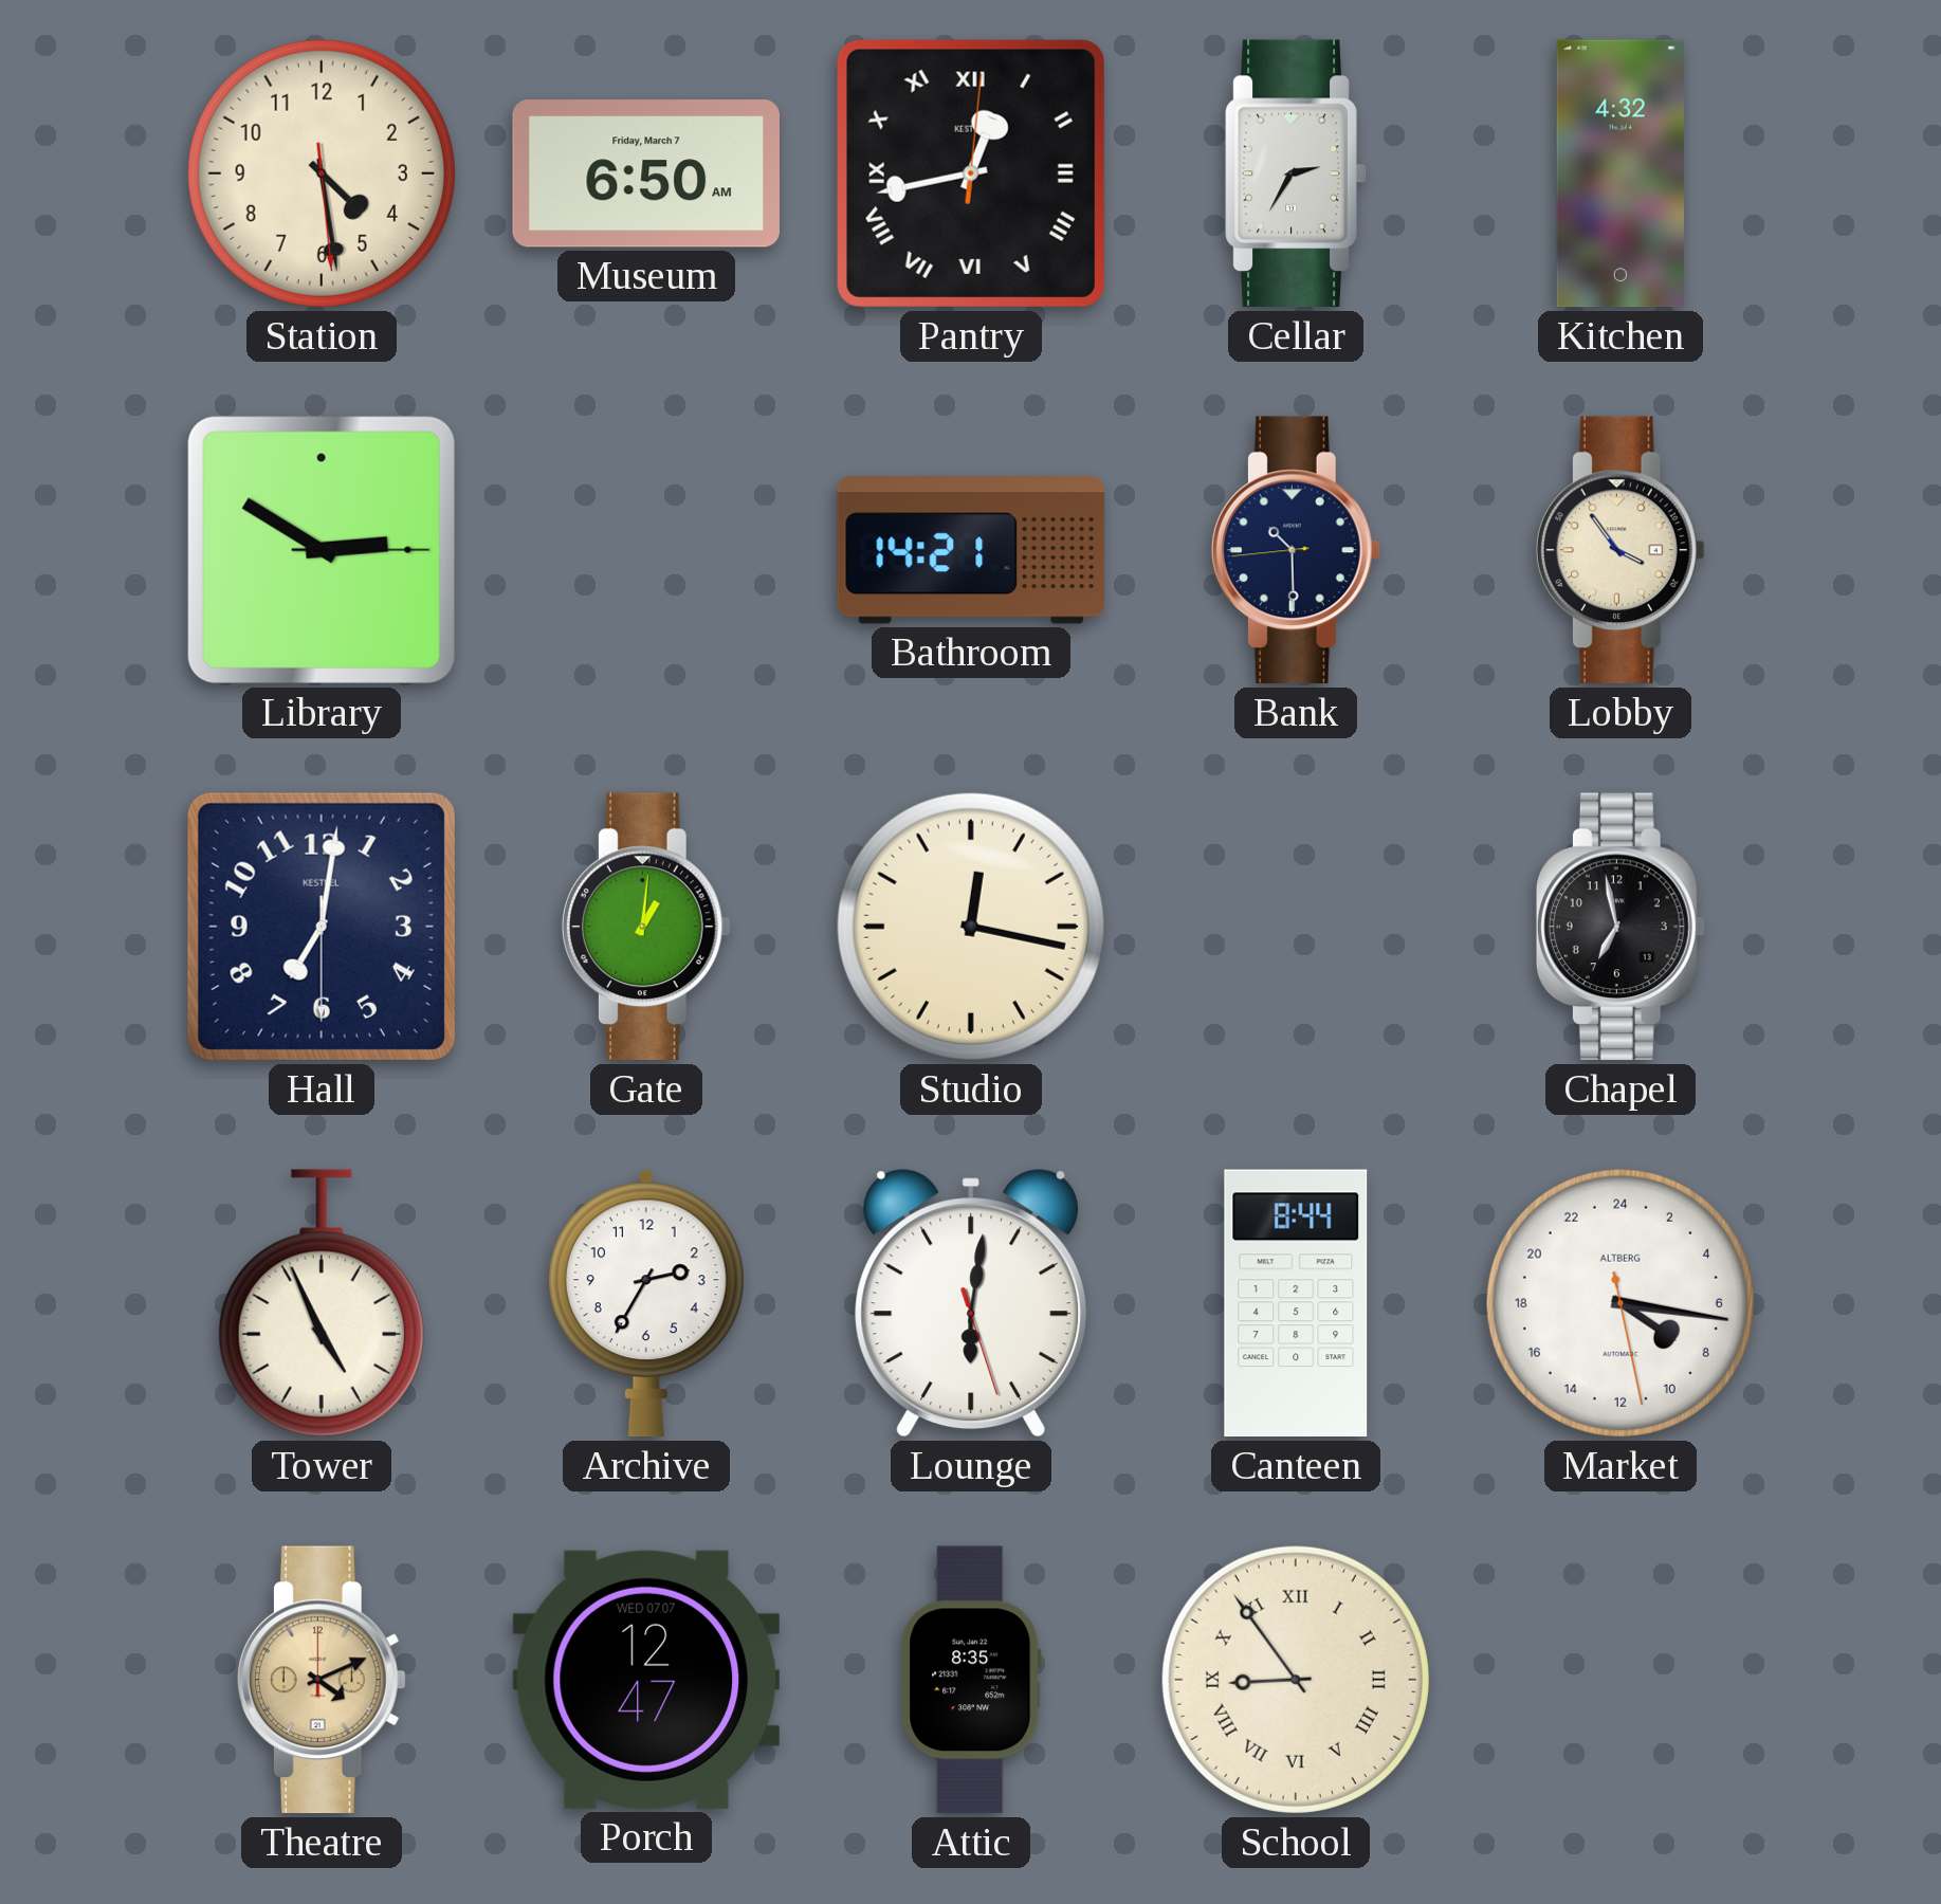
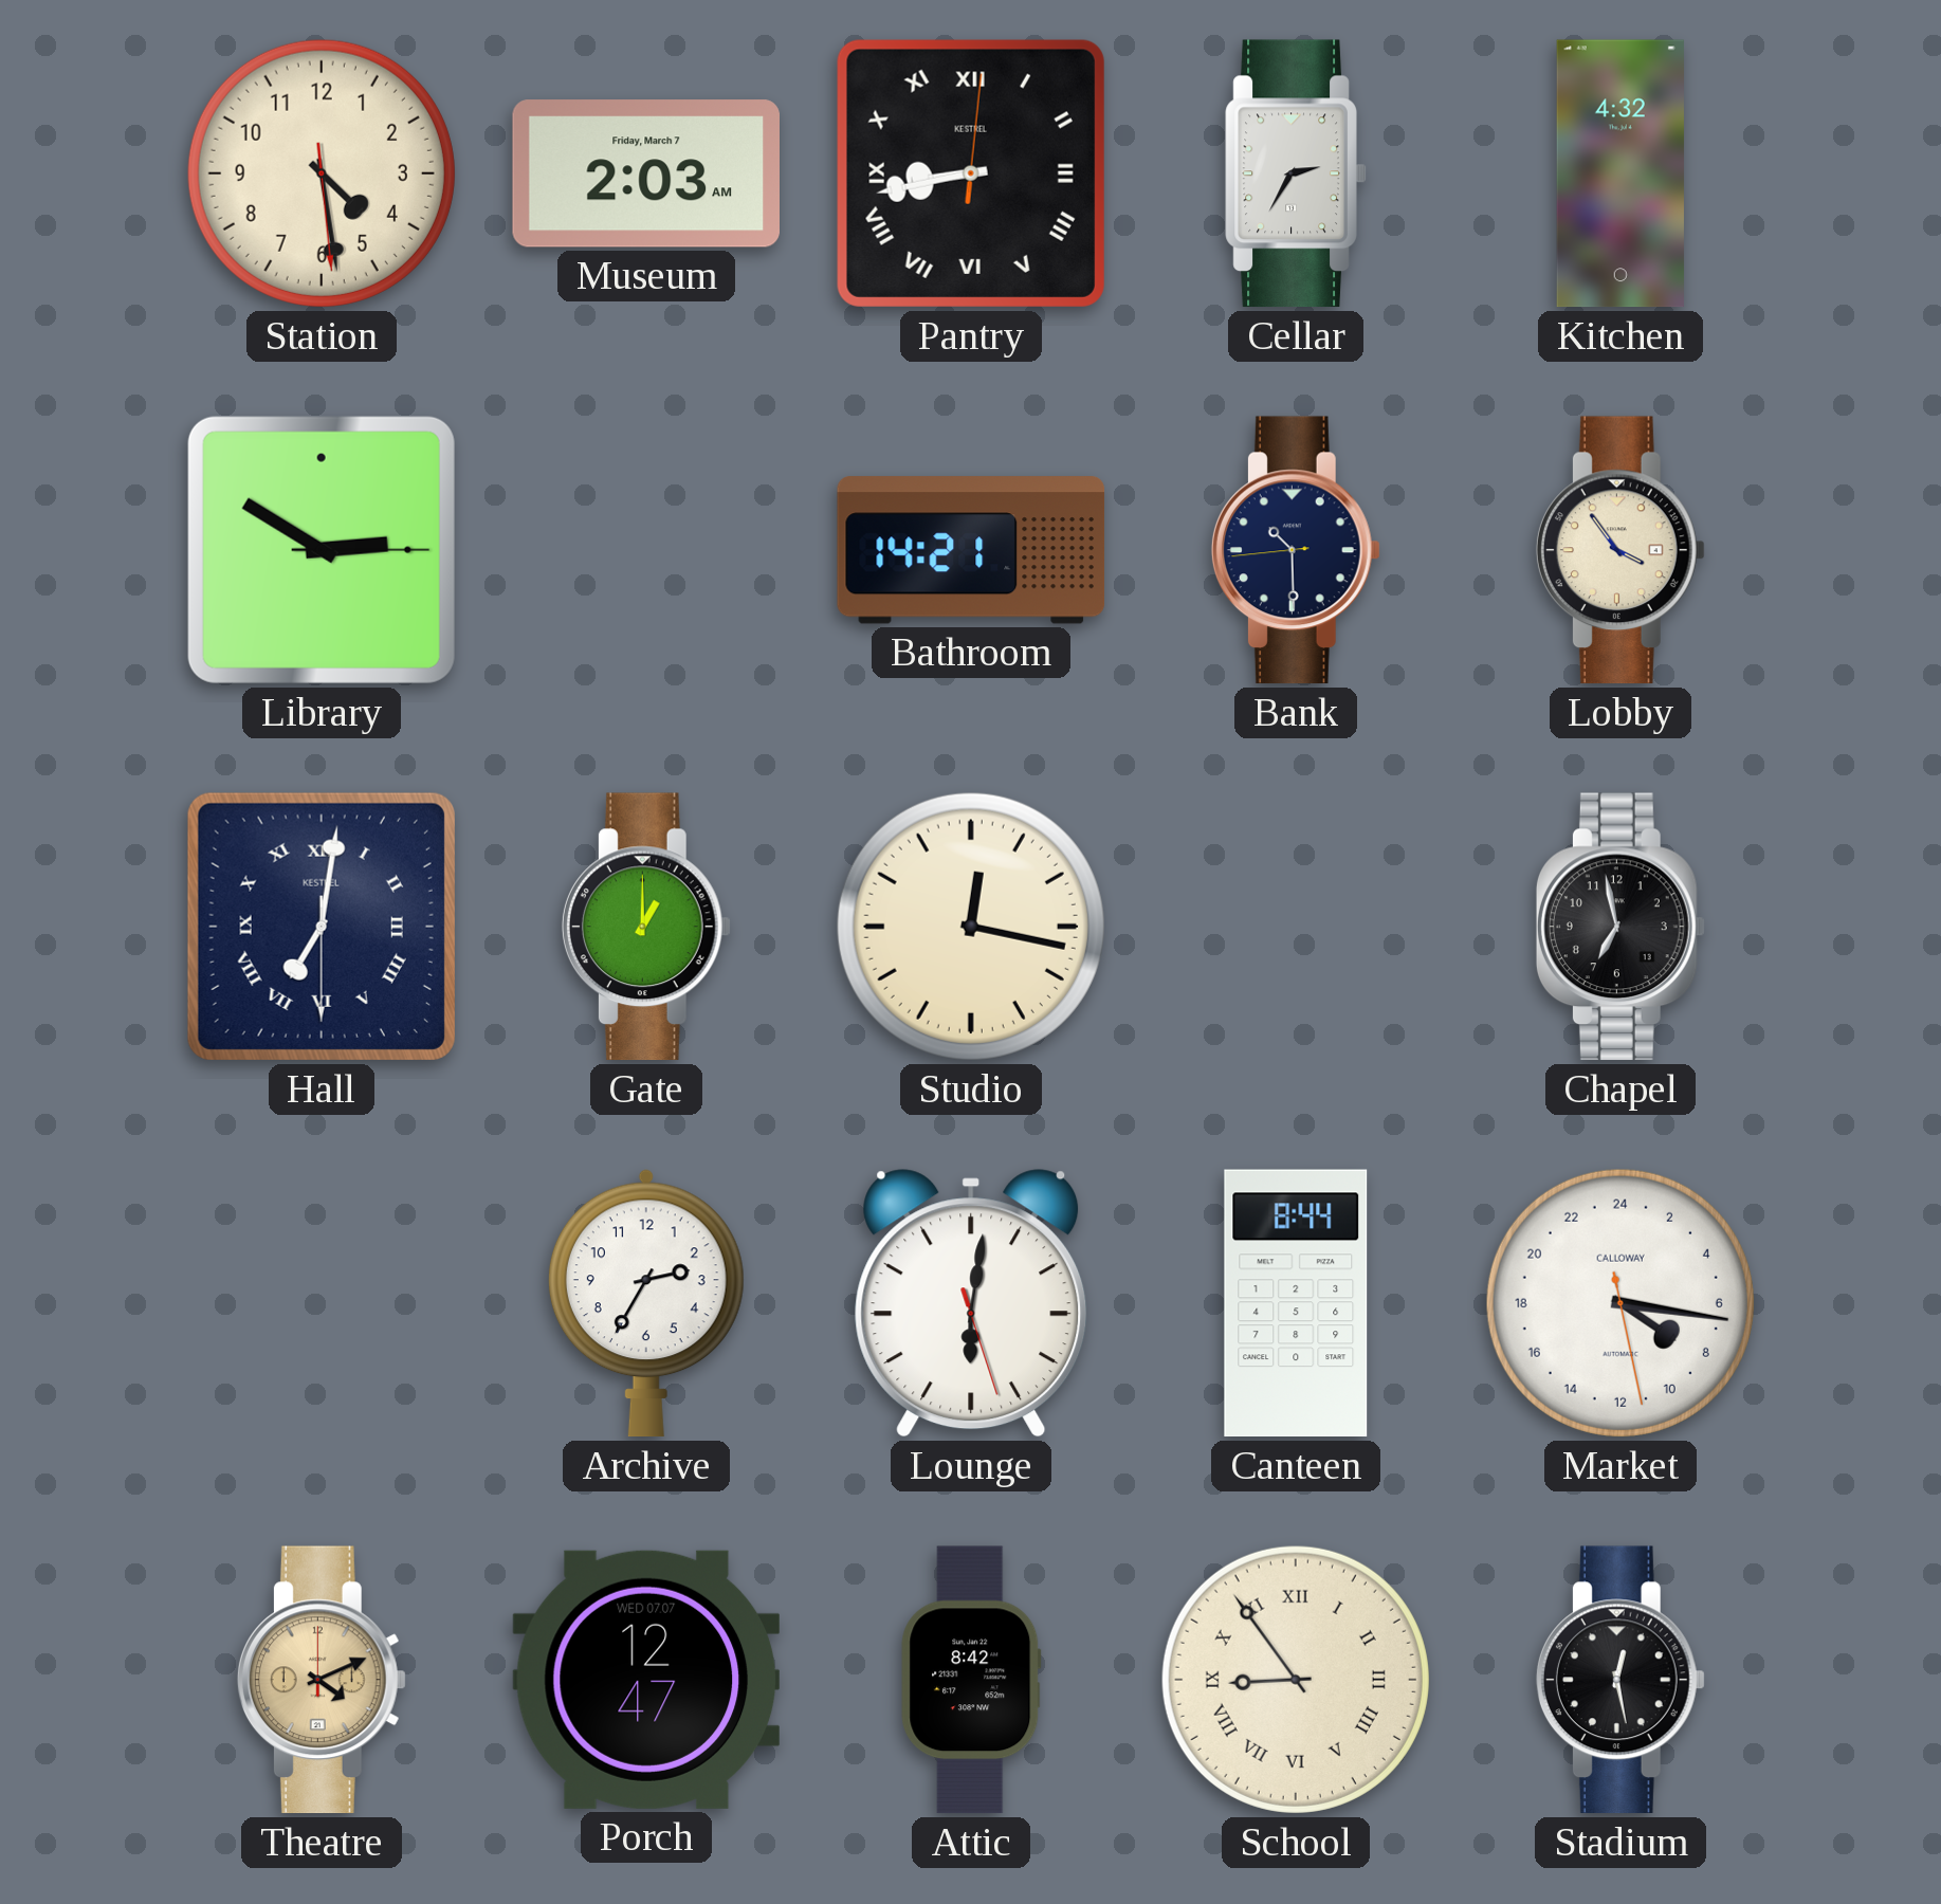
Museum: 6:50 -> 2:03
Pantry: 12:43 -> 8:43
Hall numerals: Arabic -> Roman
Gate: 1:01 -> 1:00
Tower: 4:56 -> none
Market brand: ALTBERG -> CALLOWAY
Attic: 8:35 -> 8:42
Stadium: none -> 12:28
